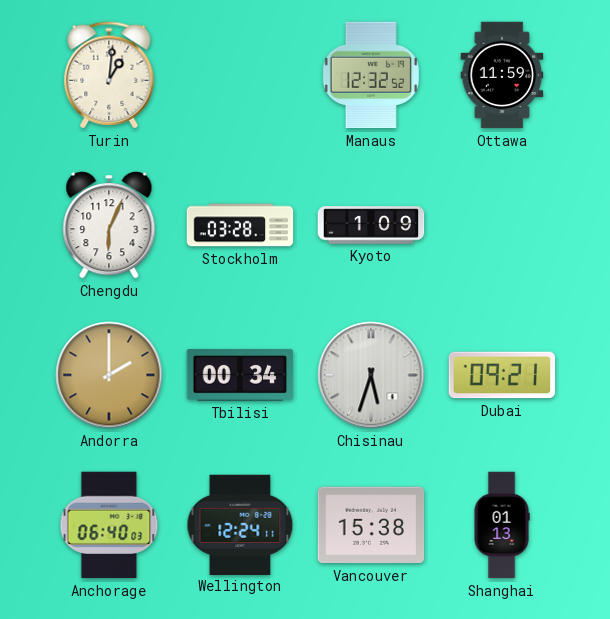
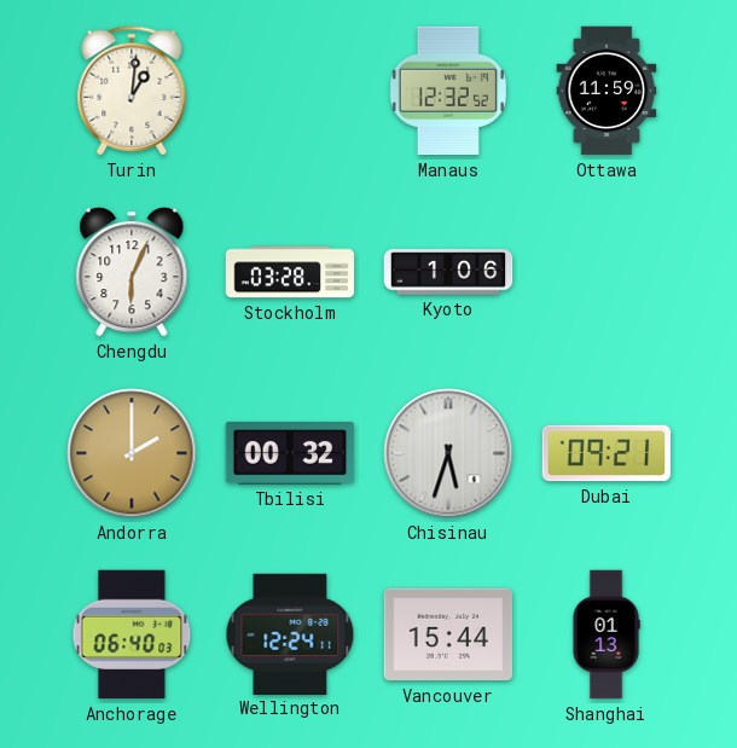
Kyoto: 1:09 -> 1:06
Tbilisi: 00:34 -> 00:32
Vancouver: 15:38 -> 15:44
